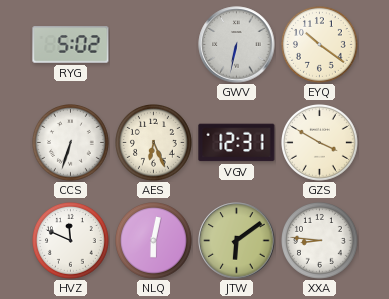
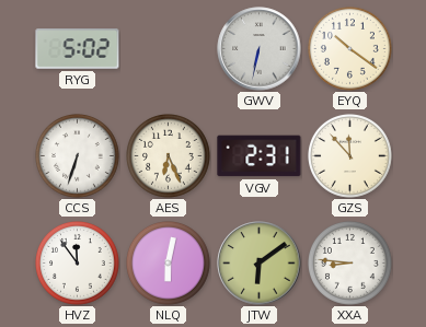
VGV: 12:31 -> 2:31
GZS: 3:50 -> 11:53
HVZ: 11:49 -> 11:54
